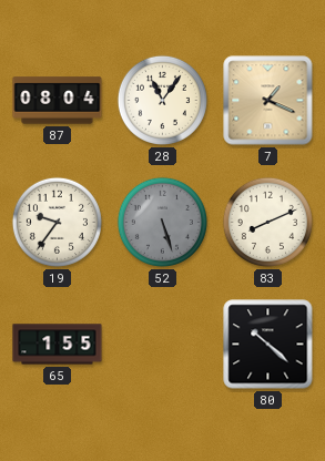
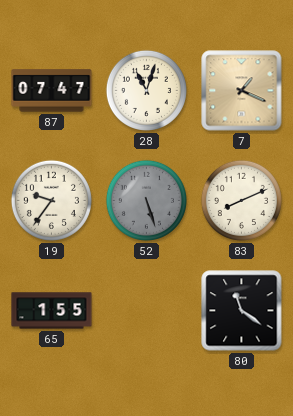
87: 08:04 -> 07:47
28: 11:06 -> 11:03
80: 10:22 -> 11:21
